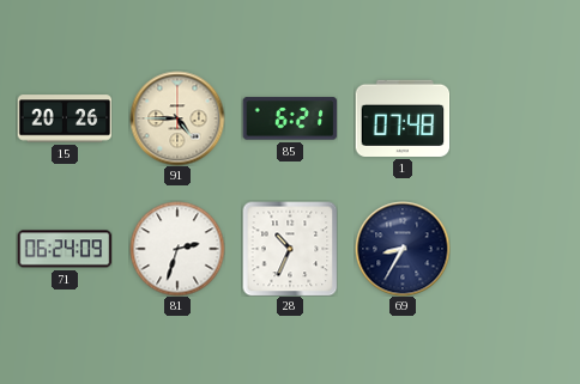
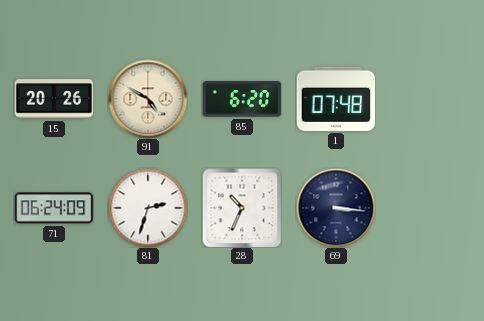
91: 4:45 -> 4:50
85: 6:21 -> 6:20
69: 8:35 -> 3:16
